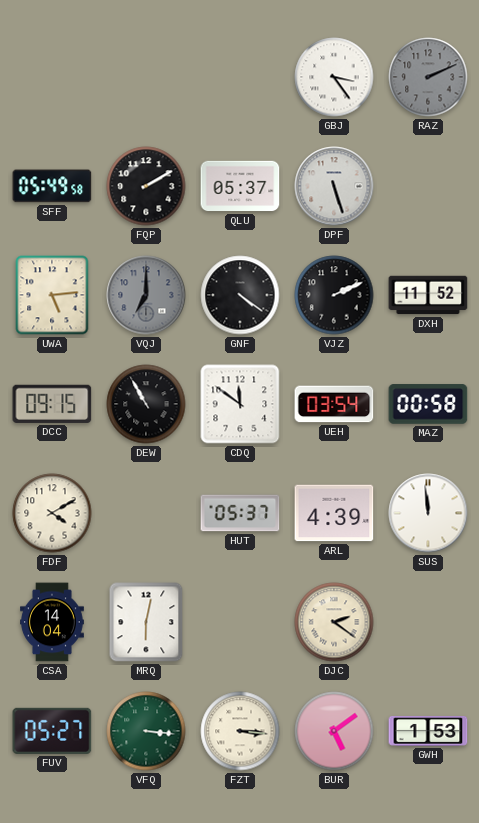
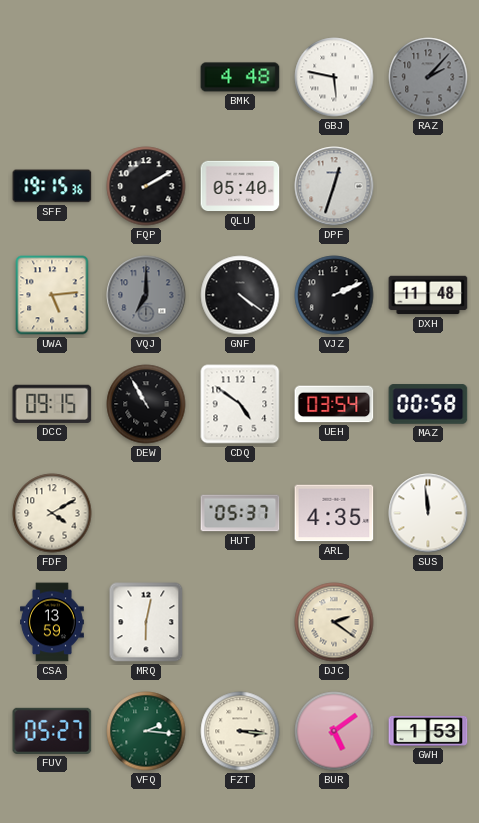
BMK: none -> 4:48
GBJ: 3:24 -> 5:47
RAZ: 2:11 -> 2:07
SFF: 05:49 -> 19:15
QLU: 05:37 -> 05:40
DPF: 5:27 -> 12:33
DXH: 11:52 -> 11:48
CDQ: 11:51 -> 4:51
ARL: 4:39 -> 4:35
CSA: 14:04 -> 13:59
VFQ: 3:16 -> 2:16
